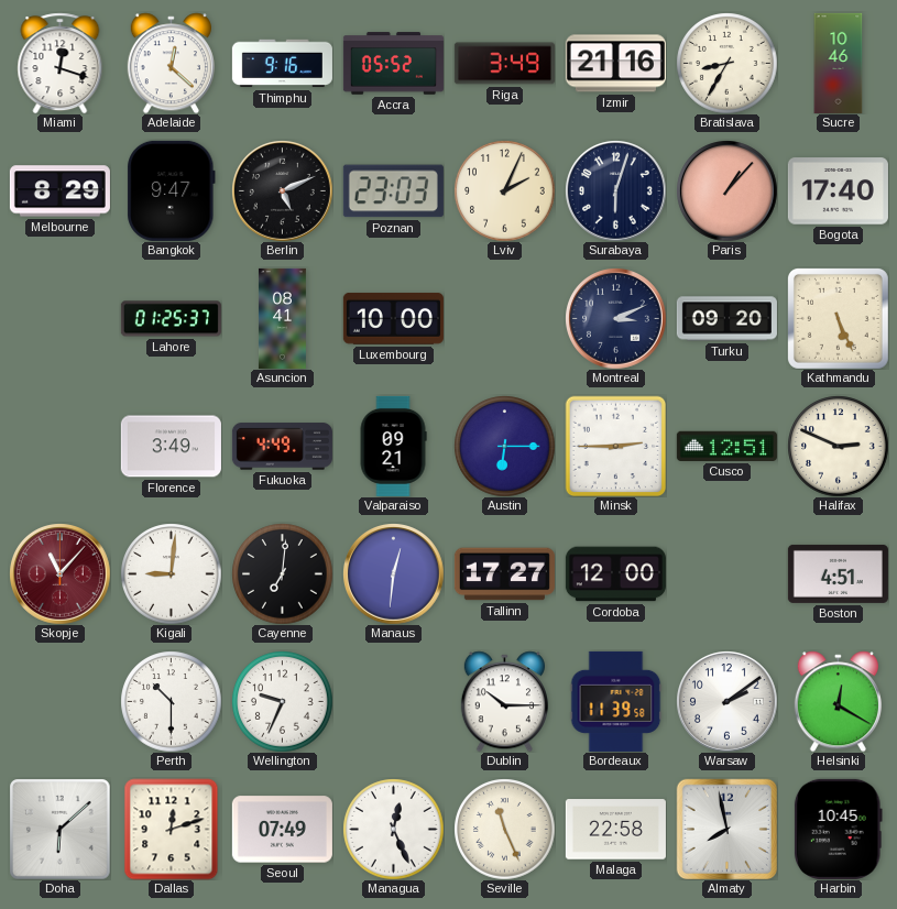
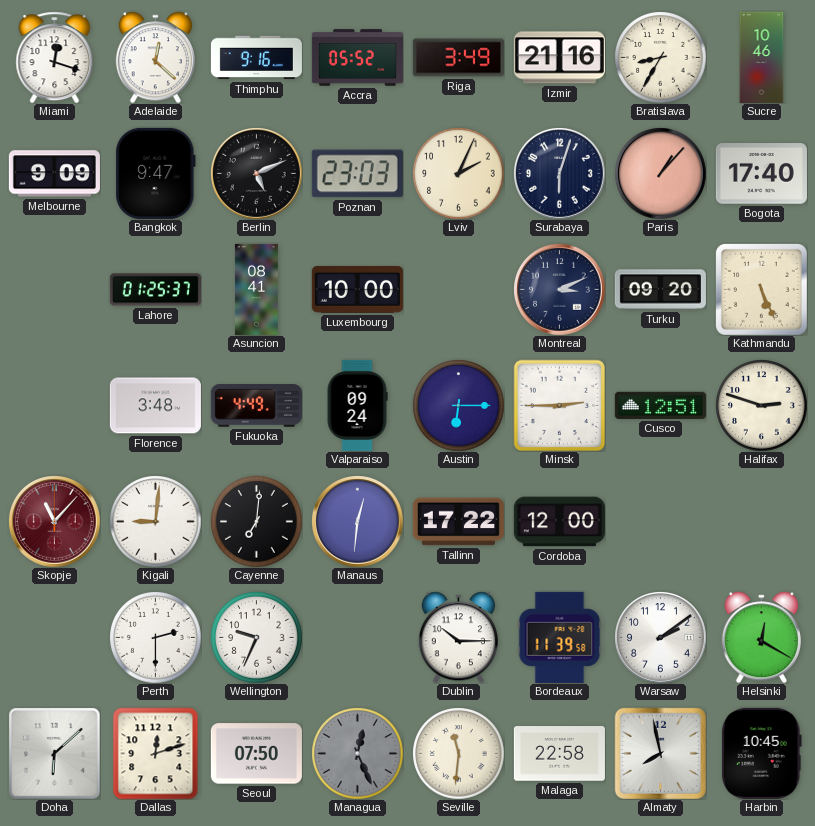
Melbourne: 8:29 -> 9:09
Florence: 3:49 -> 3:48
Valparaiso: 09:21 -> 09:24
Halifax: 2:49 -> 2:48
Tallinn: 17:27 -> 17:22
Boston: 4:51 -> none
Perth: 10:30 -> 2:30
Seoul: 07:49 -> 07:50
Managua dial: white -> grey
Seville: 11:26 -> 11:31
